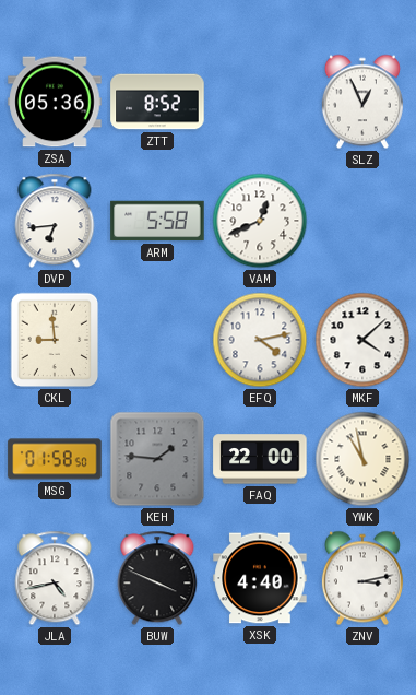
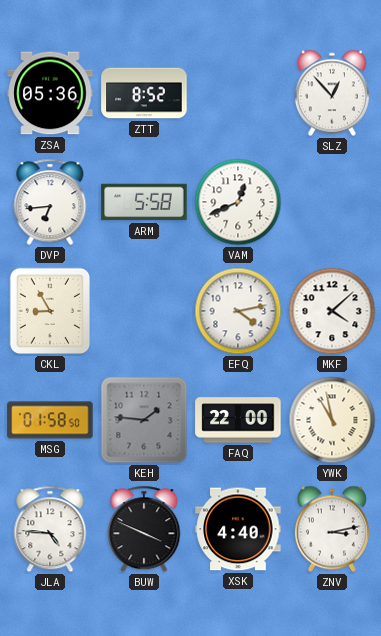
SLZ: 12:56 -> 12:53
CKL: 8:59 -> 8:55
JLA: 4:43 -> 4:46
